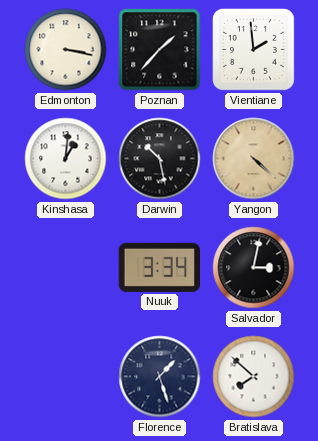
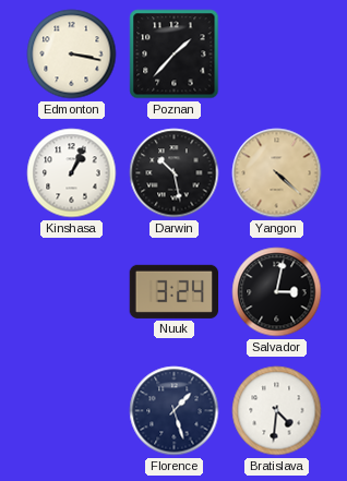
Vientiane: 1:59 -> none
Kinshasa: 1:01 -> 1:04
Nuuk: 3:34 -> 3:24
Bratislava: 7:52 -> 4:31
